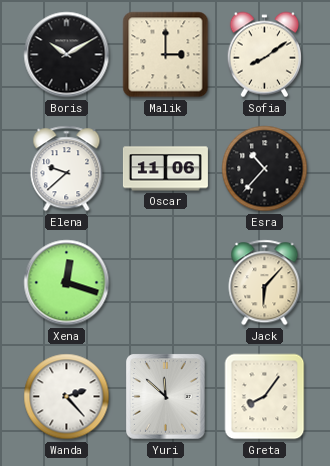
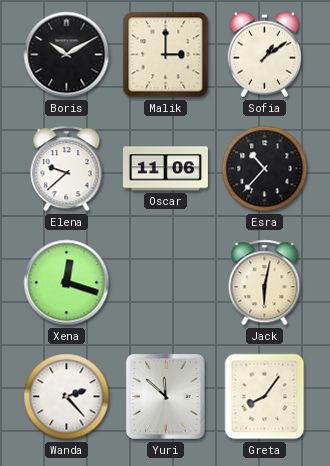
Sofia: 8:09 -> 1:09
Jack: 6:07 -> 6:02
